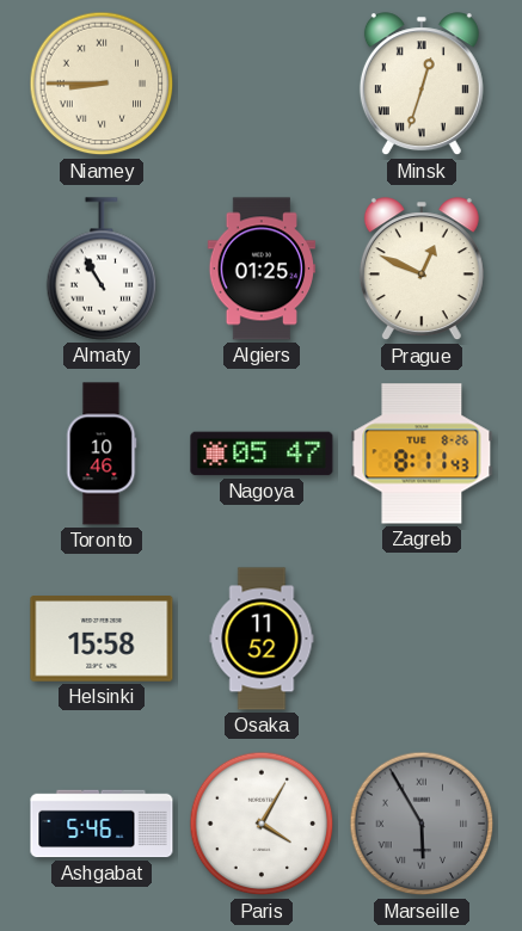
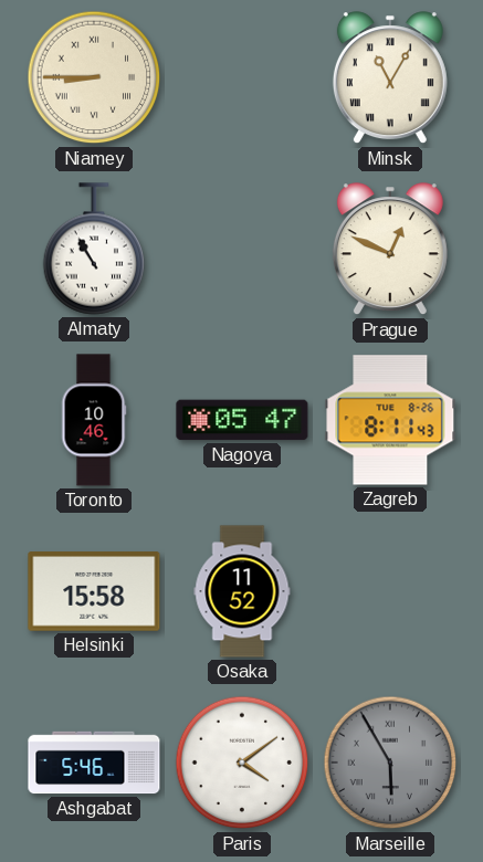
Minsk: 12:33 -> 11:05
Algiers: 01:25 -> none
Paris: 4:05 -> 4:09
